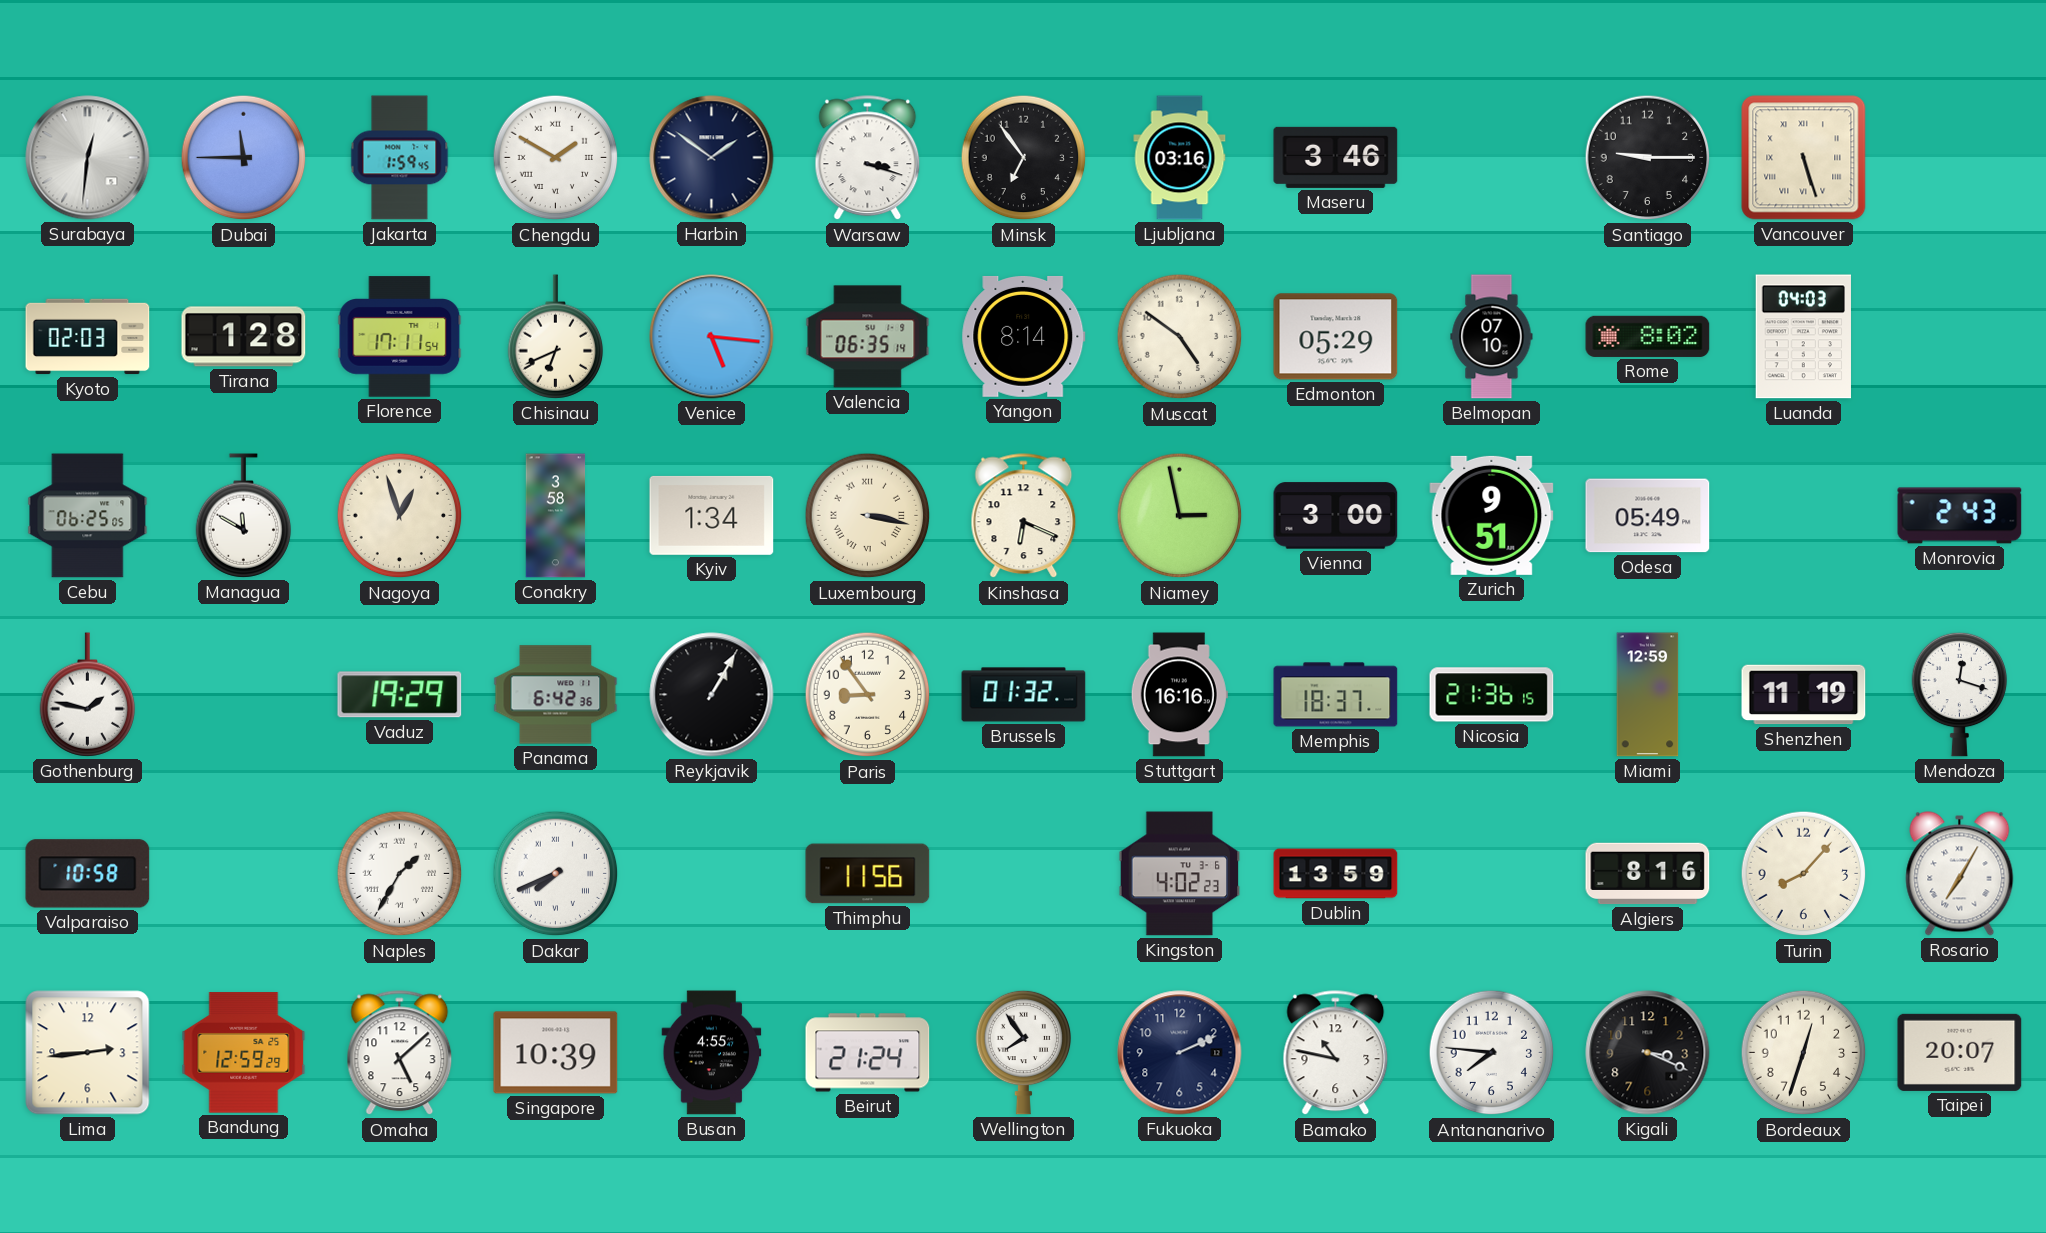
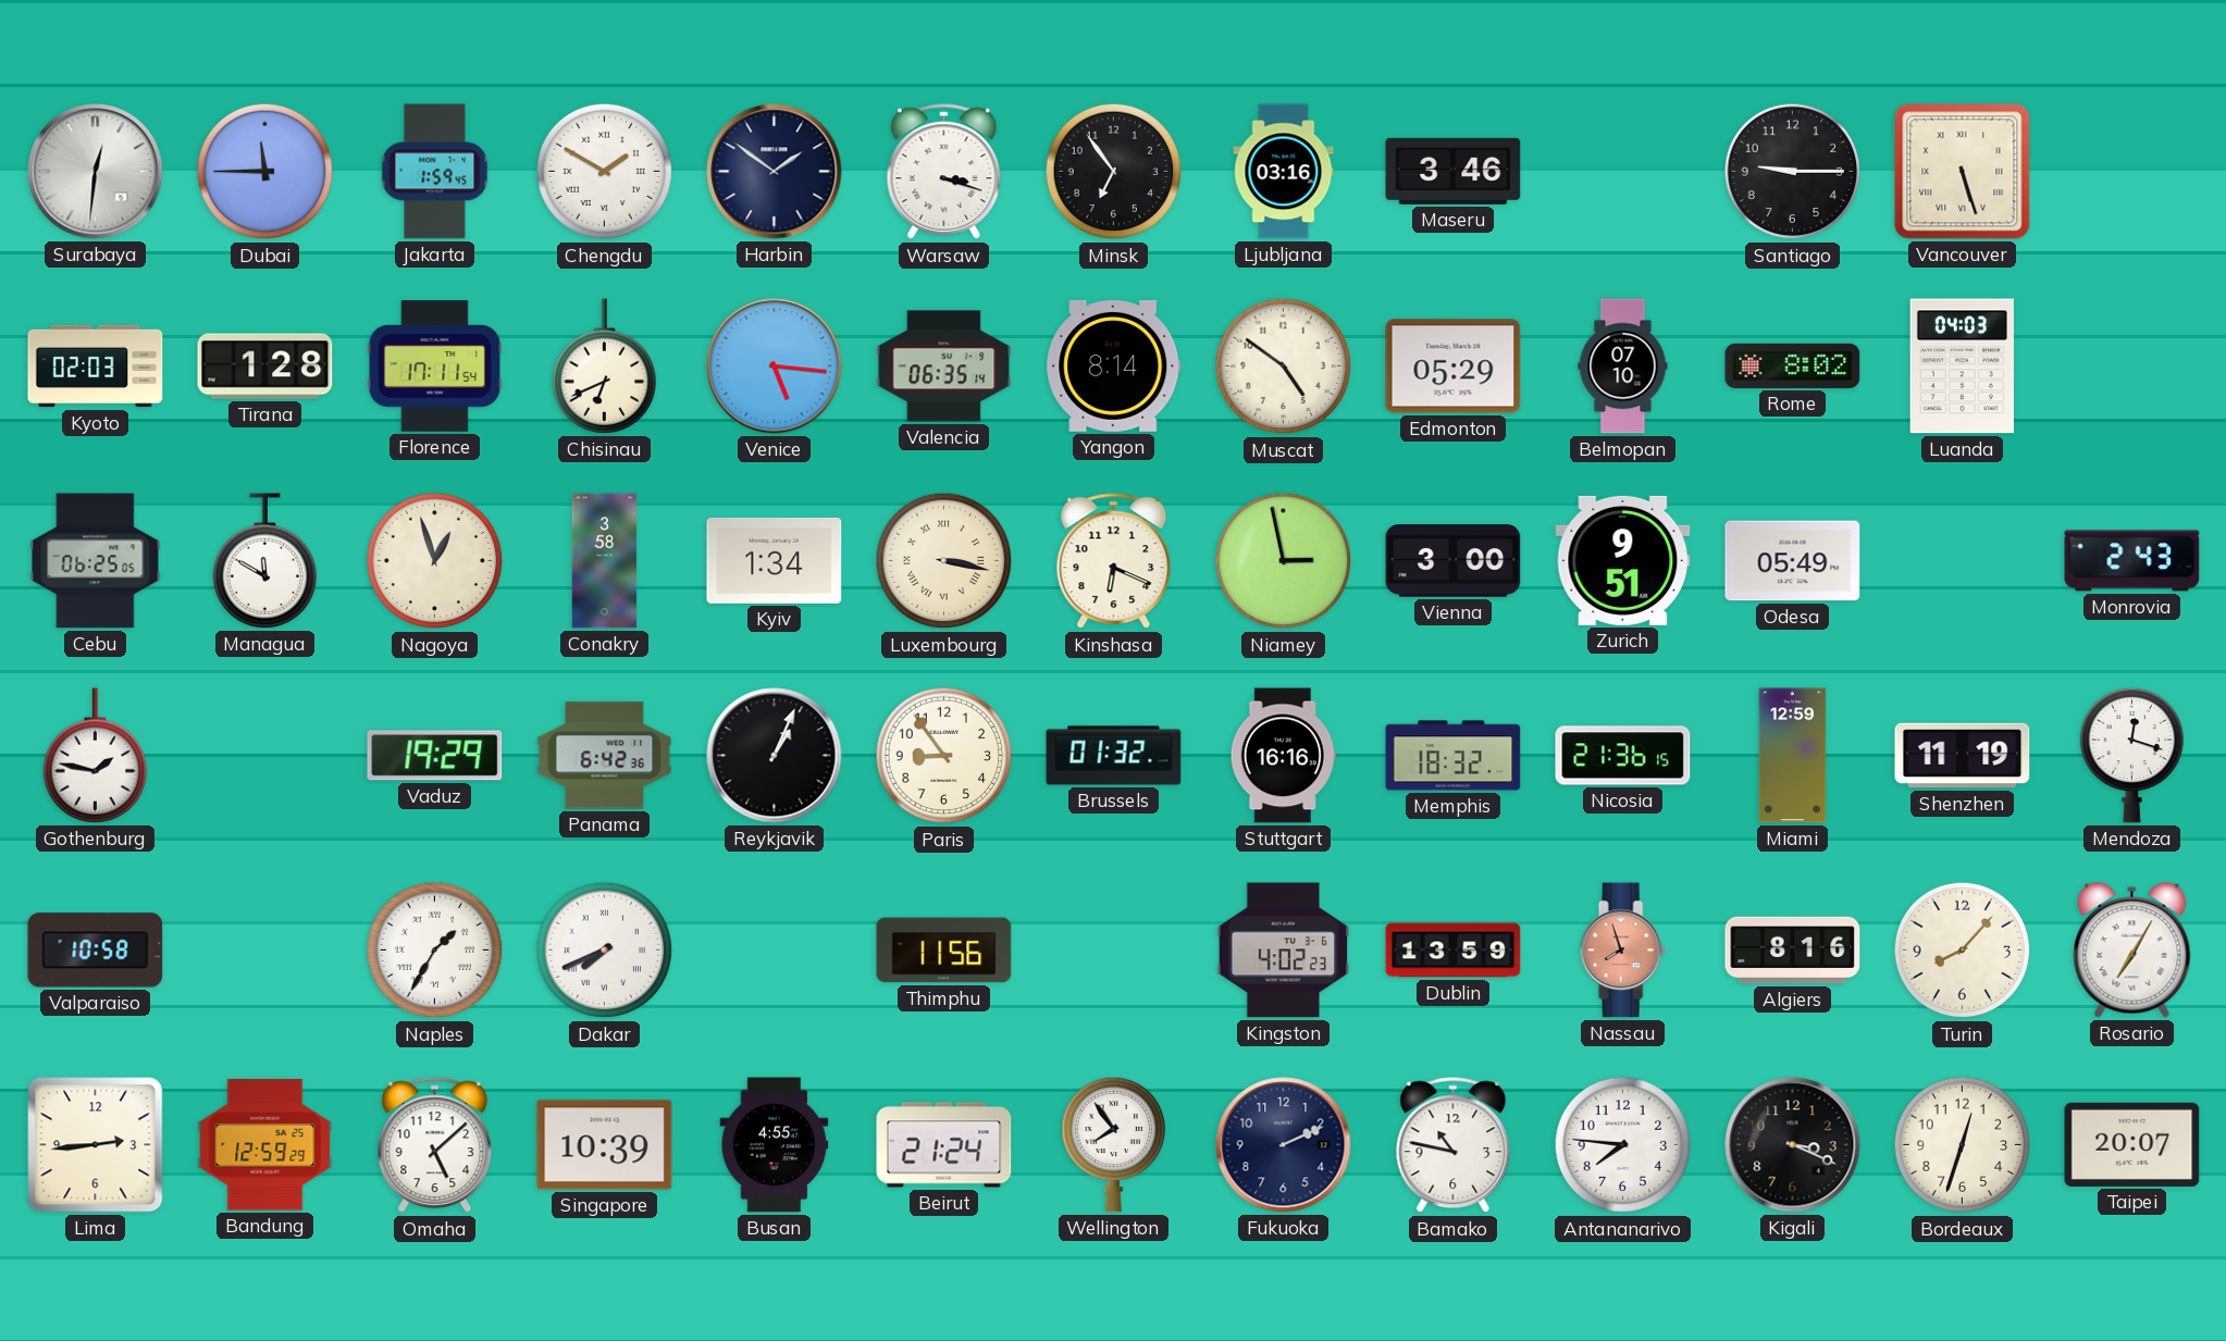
Reykjavik: 1:05 -> 1:04
Memphis: 18:37 -> 18:32
Nassau: none -> 7:57
